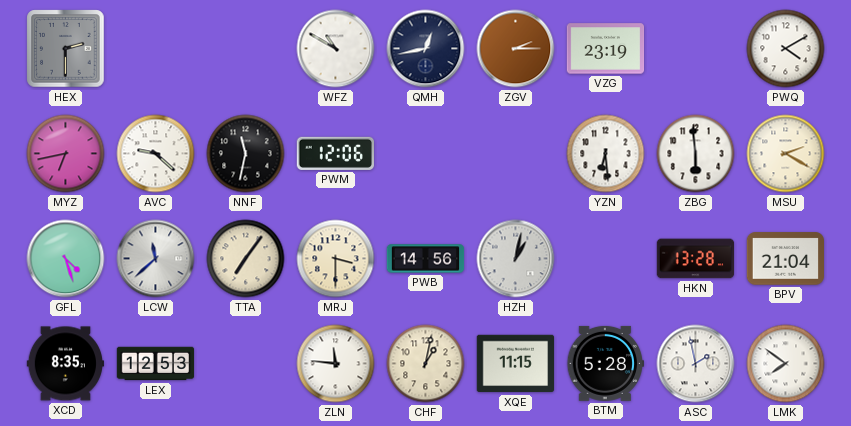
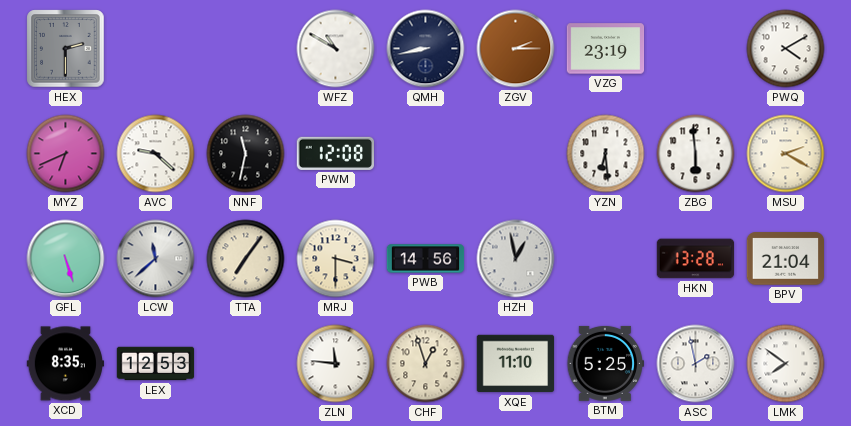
QMH: 12:43 -> 8:43
MYZ: 6:43 -> 6:41
PWM: 12:06 -> 12:08
GFL: 4:27 -> 5:27
HZH: 1:02 -> 12:58
CHF: 1:02 -> 12:57
XQE: 11:15 -> 11:10
BTM: 5:28 -> 5:25
